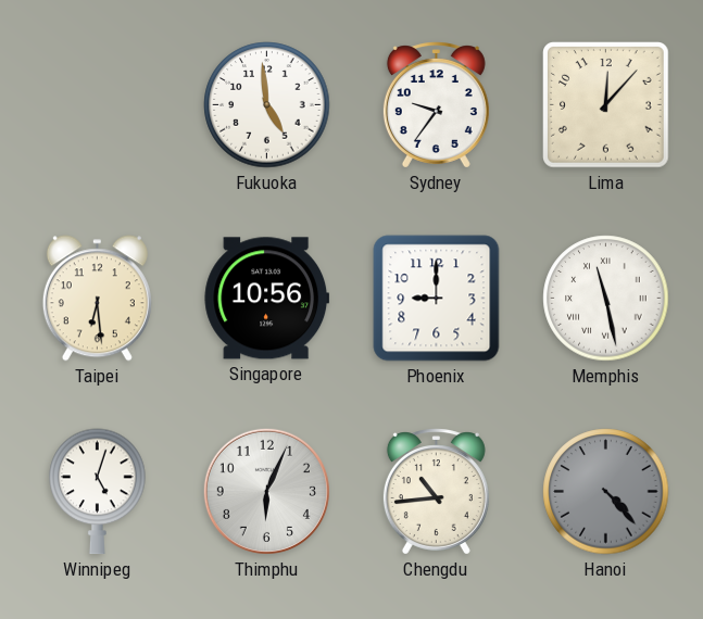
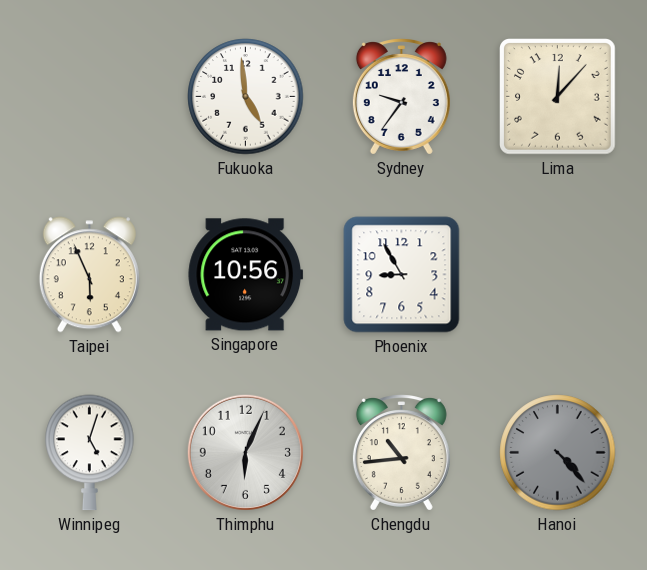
Taipei: 6:29 -> 5:56
Phoenix: 9:00 -> 8:55
Memphis: 11:28 -> none
